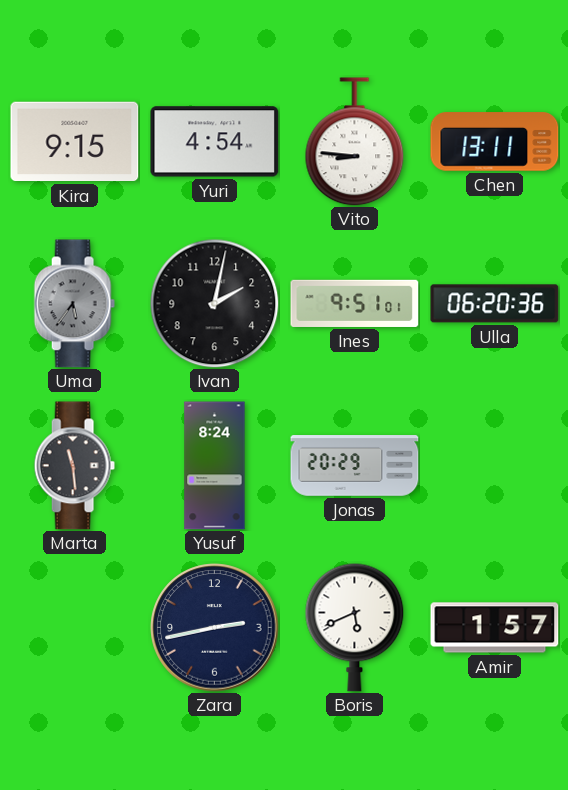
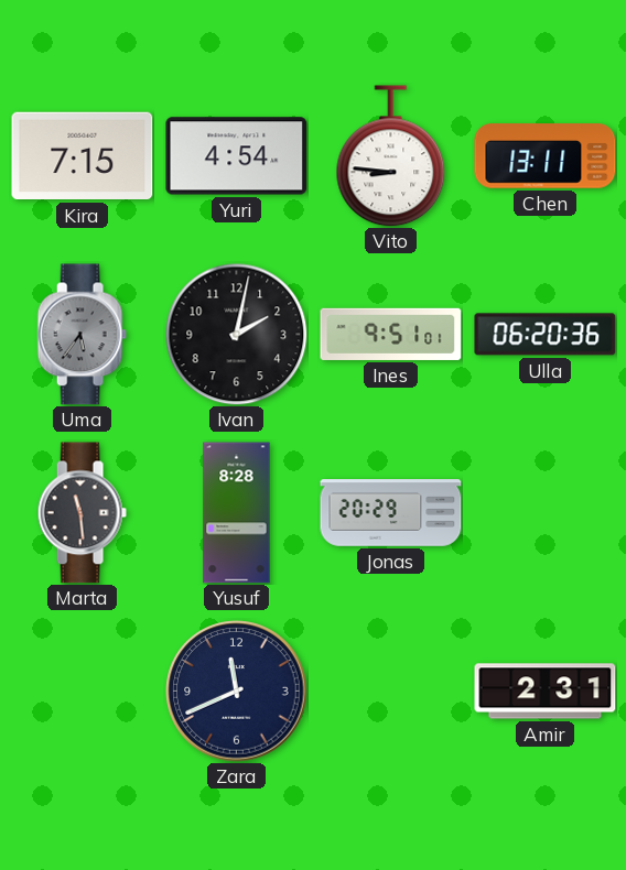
Kira: 9:15 -> 7:15
Yusuf: 8:24 -> 8:28
Zara: 2:43 -> 11:41
Boris: 5:41 -> none
Amir: 1:57 -> 2:31
